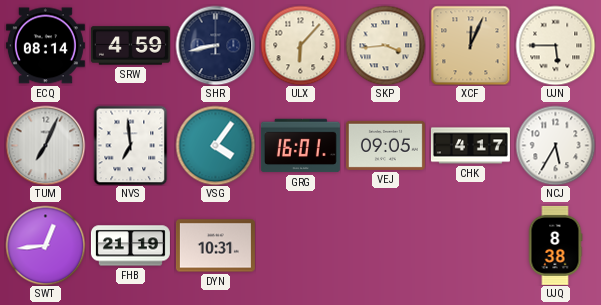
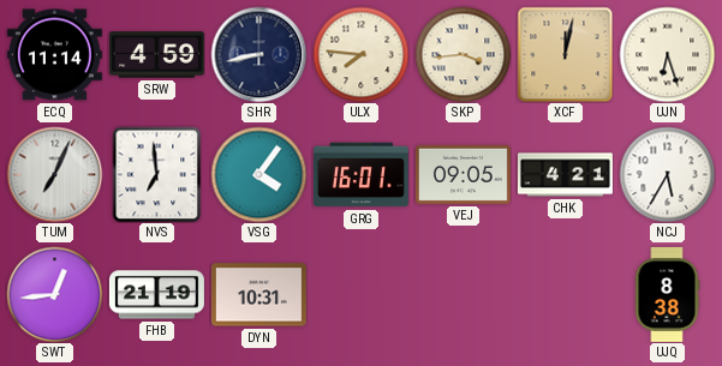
ECQ: 08:14 -> 11:14
ULX: 6:07 -> 7:46
XCF: 12:04 -> 12:02
UJN: 5:45 -> 6:27
CHK: 4:17 -> 4:21
